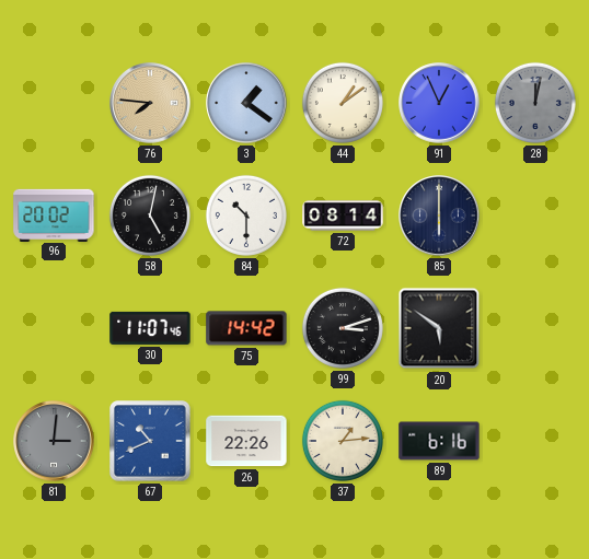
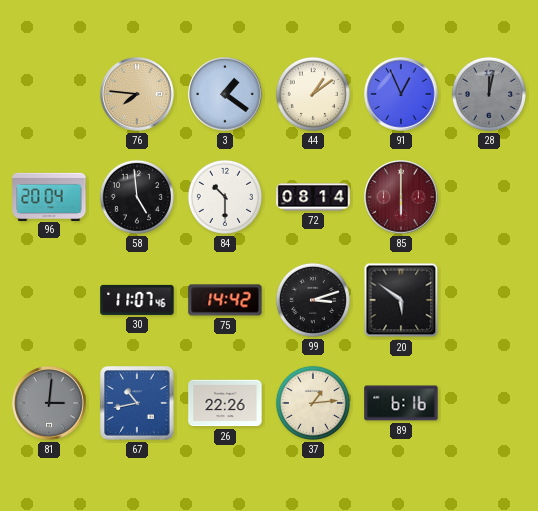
96: 20:02 -> 20:04
58: 5:02 -> 4:59
85 dial: navy -> burgundy
67: 10:41 -> 10:43
